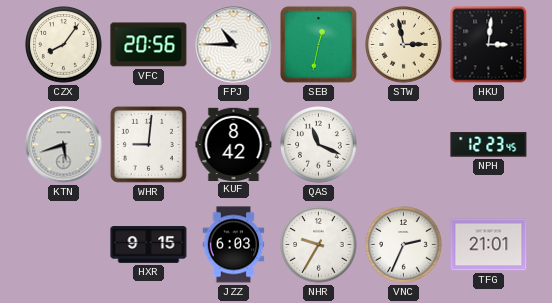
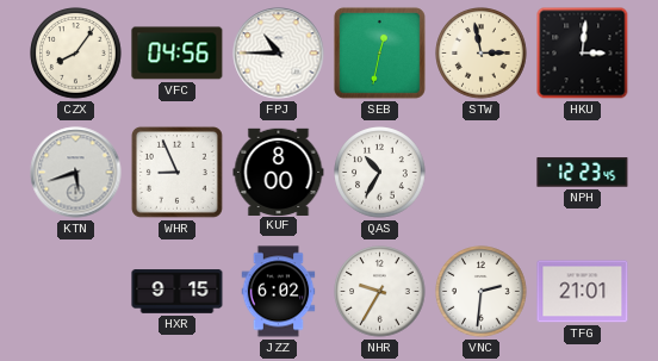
VFC: 20:56 -> 04:56
WHR: 9:01 -> 8:56
KUF: 8:42 -> 8:00
QAS: 11:19 -> 10:35
JZZ: 6:03 -> 6:02
VNC: 2:34 -> 2:31
